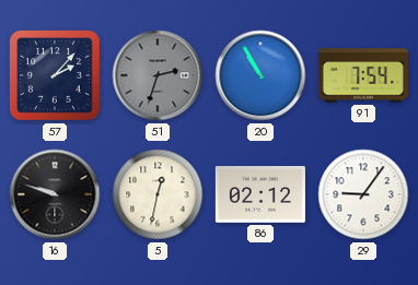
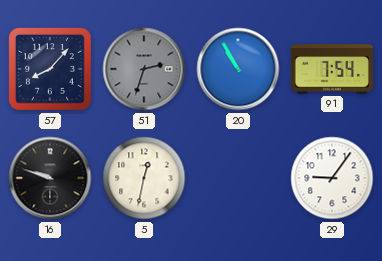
57: 2:07 -> 8:07
86: 02:12 -> none
